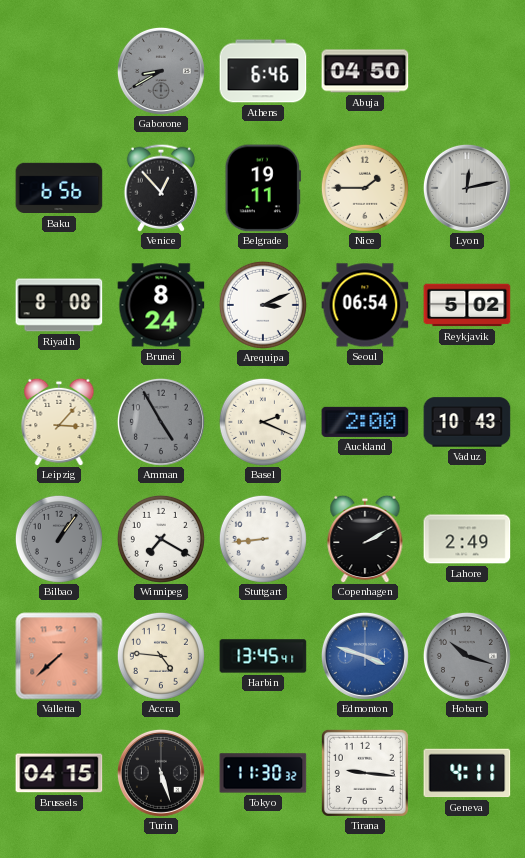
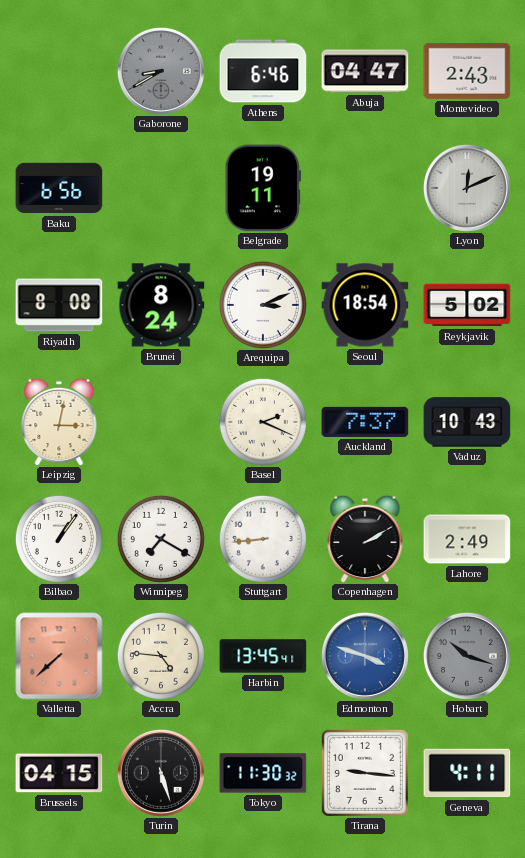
Abuja: 04:50 -> 04:47
Montevideo: none -> 2:43
Venice: 12:53 -> none
Nice: 1:45 -> none
Lyon: 12:13 -> 12:11
Seoul: 06:54 -> 18:54
Leipzig: 3:07 -> 3:02
Amman: 4:55 -> none
Auckland: 2:00 -> 7:37
Bilbao dial: grey -> white
